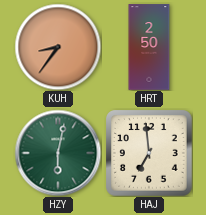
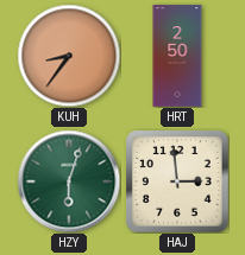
HZY: 6:02 -> 6:03
HAJ: 6:59 -> 2:59
